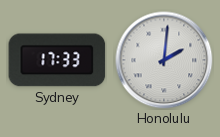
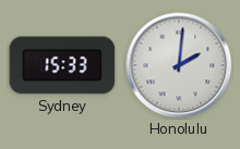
Sydney: 17:33 -> 15:33
